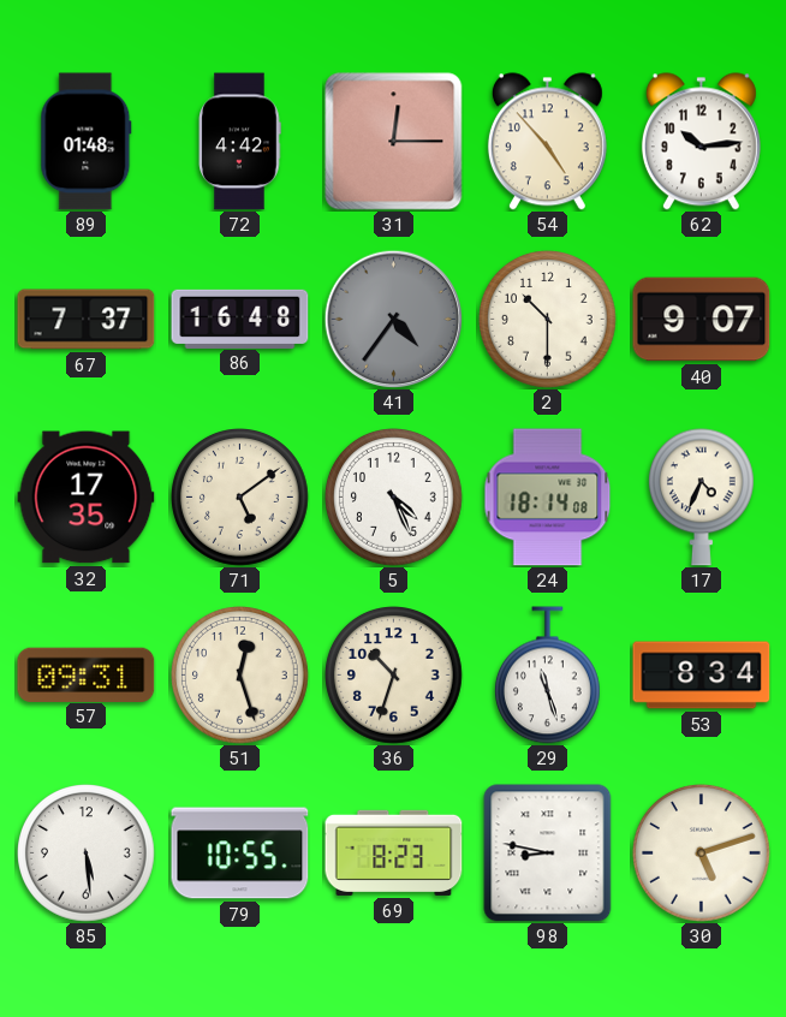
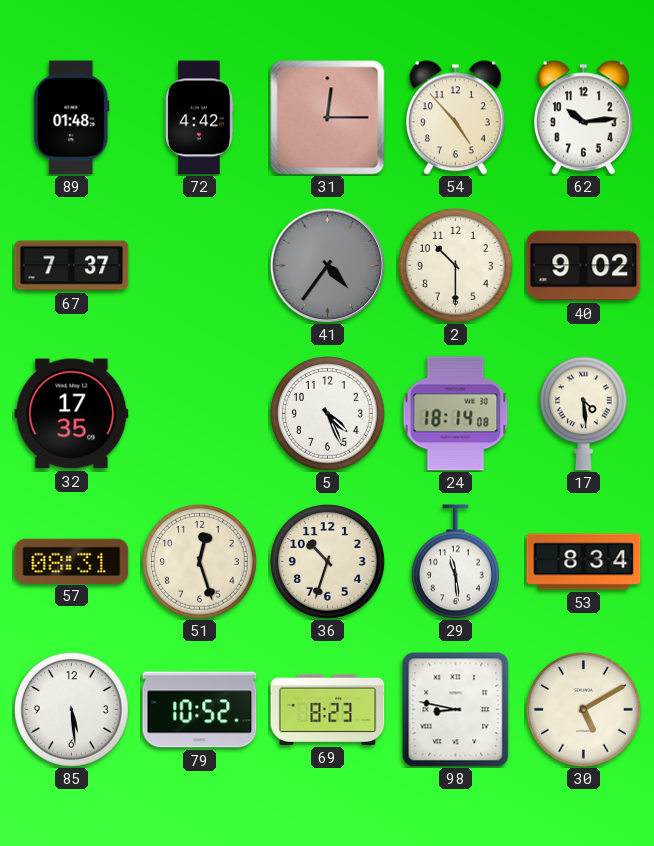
86: 16:48 -> none
40: 9:07 -> 9:02
71: 5:09 -> none
17: 4:34 -> 4:29
57: 09:31 -> 08:31
29: 11:27 -> 11:29
79: 10:55 -> 10:52
30: 5:12 -> 5:10
